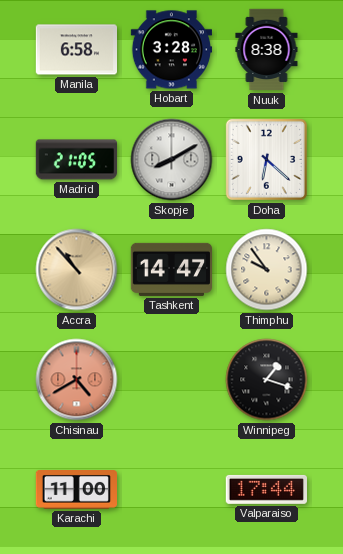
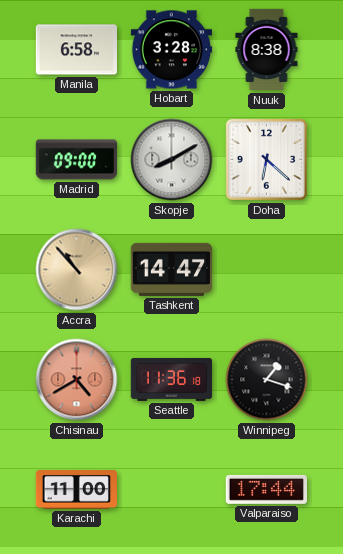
Madrid: 21:05 -> 09:00
Thimphu: 9:54 -> none
Seattle: none -> 11:36
